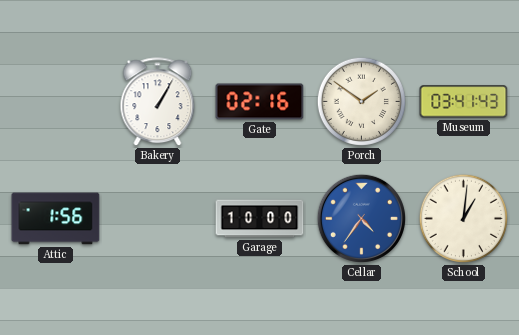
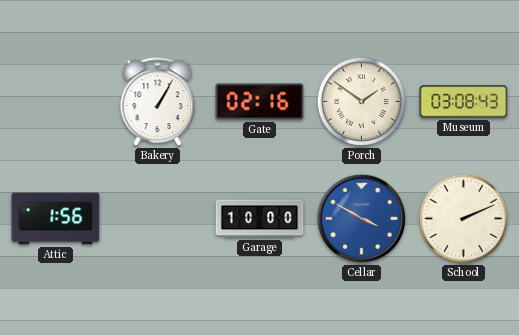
Museum: 03:41 -> 03:08
Cellar: 4:36 -> 3:50
School: 1:01 -> 2:11
